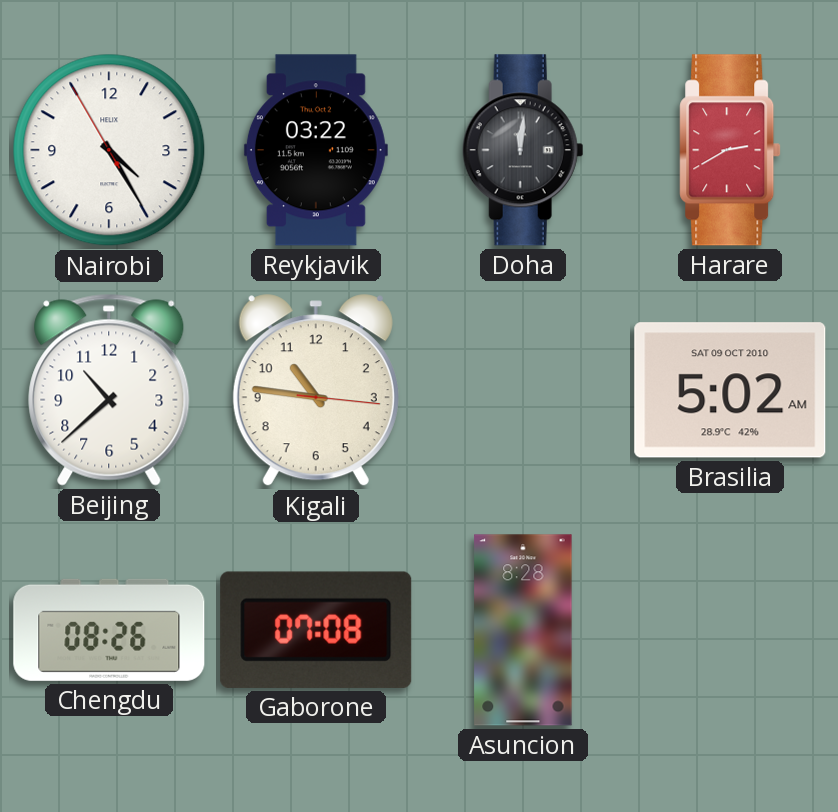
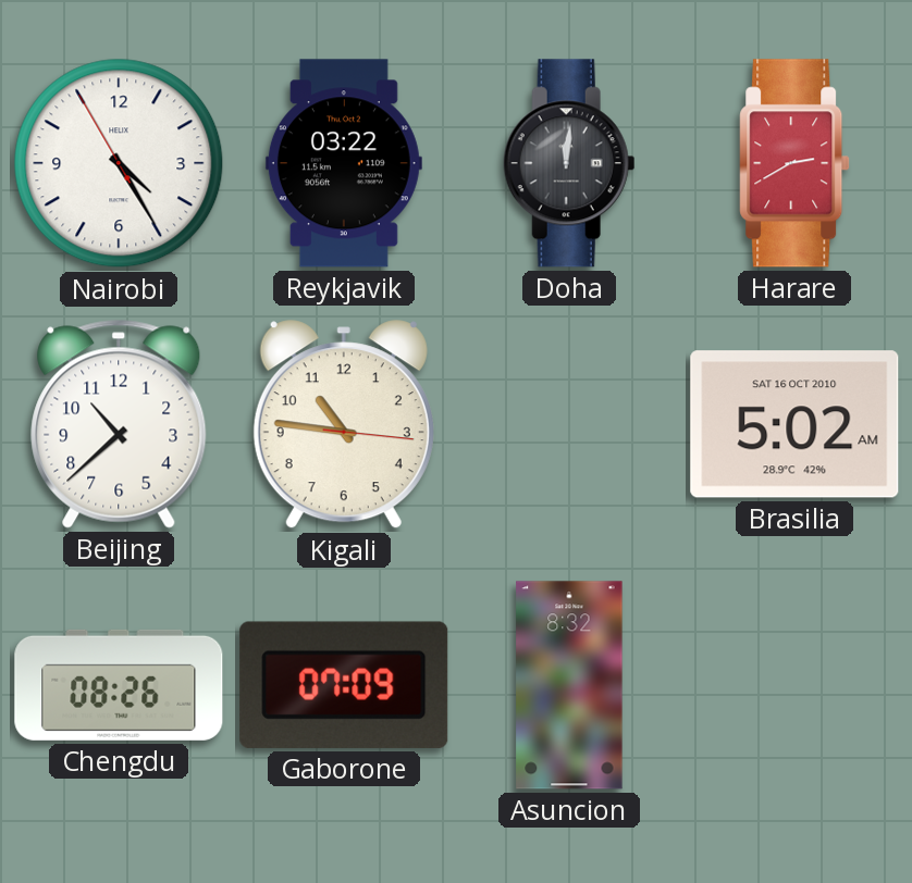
Brasilia date: SAT 09 OCT 2010 -> SAT 16 OCT 2010
Gaborone: 07:08 -> 07:09
Asuncion: 8:28 -> 8:32
